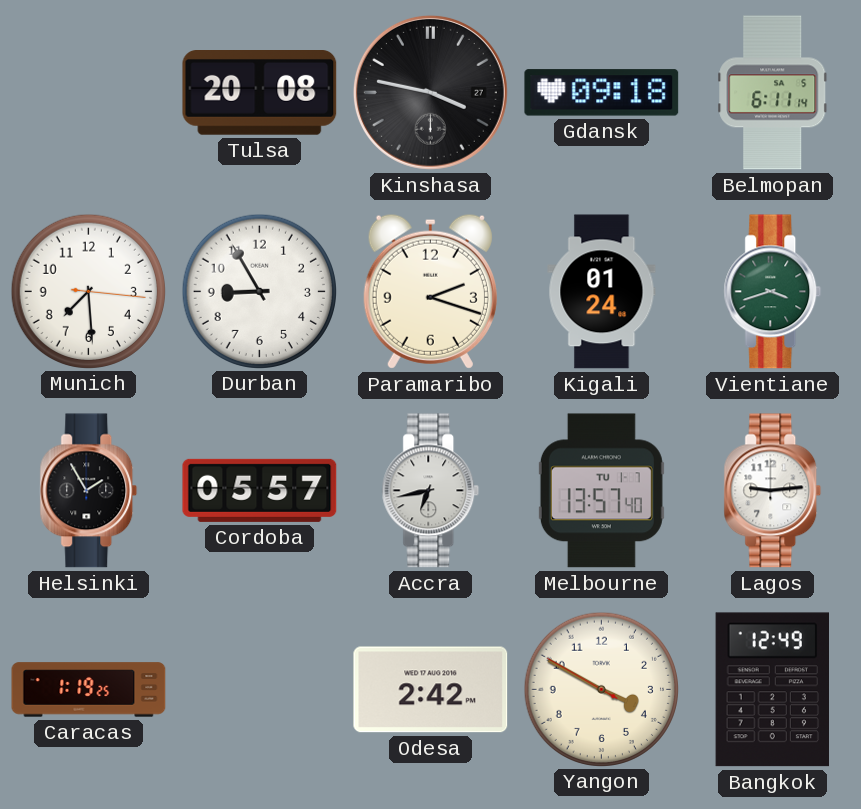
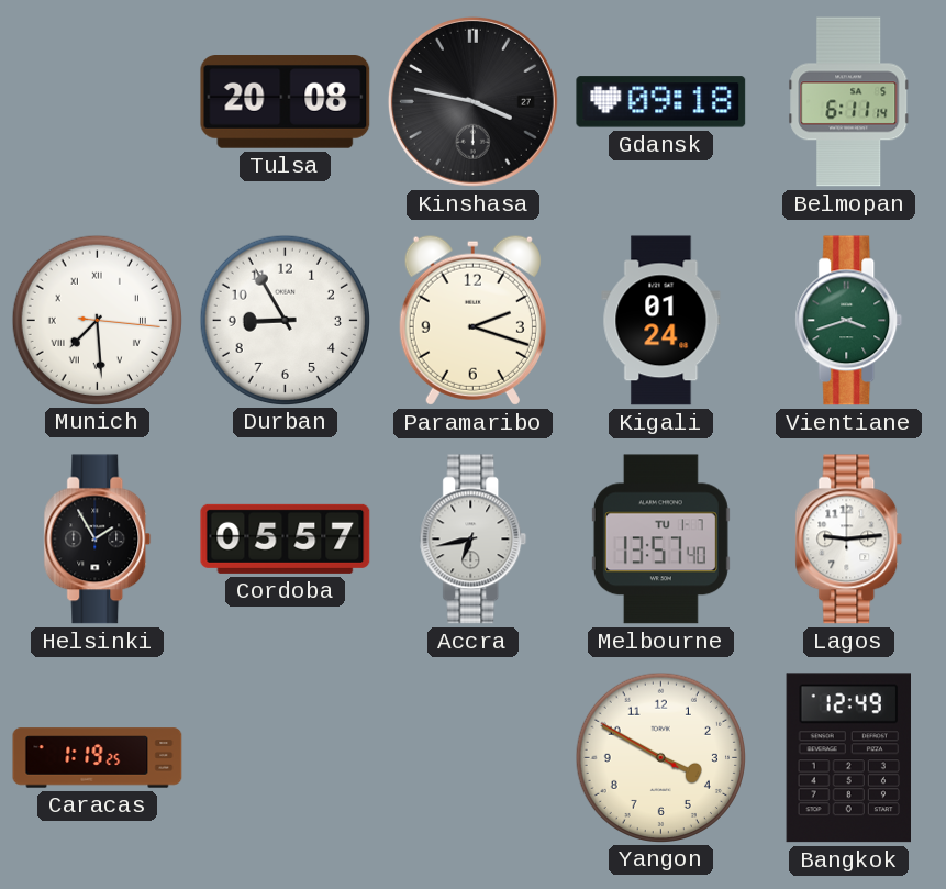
Munich numerals: Arabic -> Roman
Odesa: 2:42 -> none
